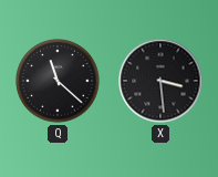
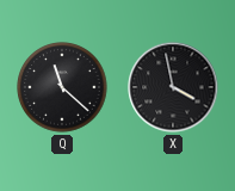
X: 3:29 -> 3:58
